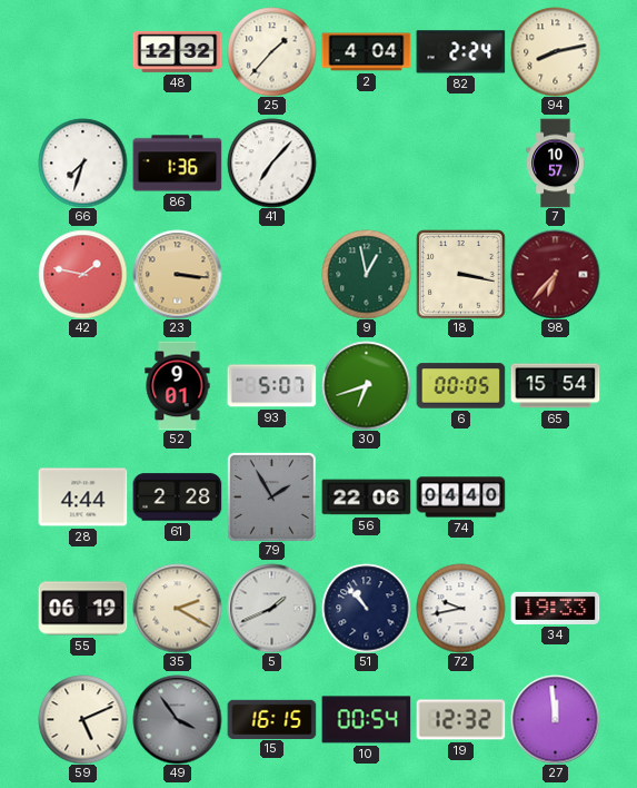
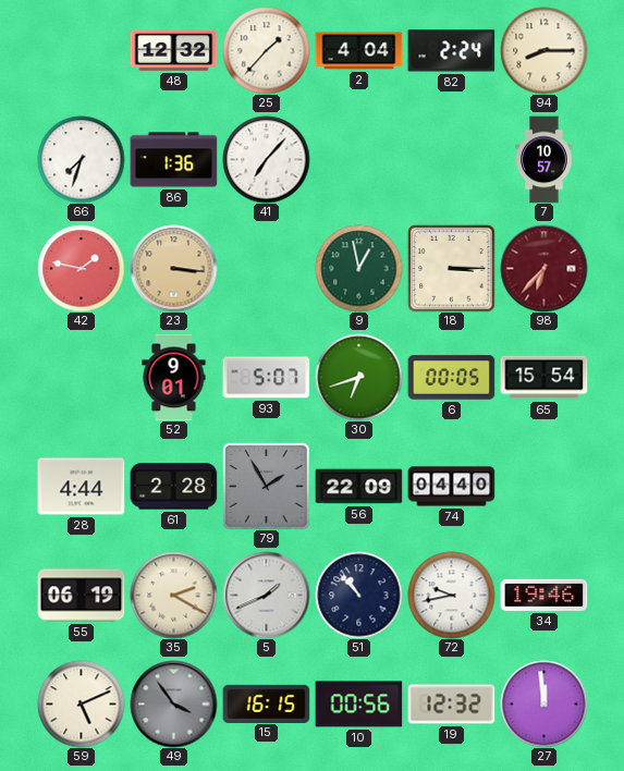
94: 8:13 -> 8:15
18: 3:17 -> 3:15
56: 22:06 -> 22:09
34: 19:33 -> 19:46
10: 00:54 -> 00:56
